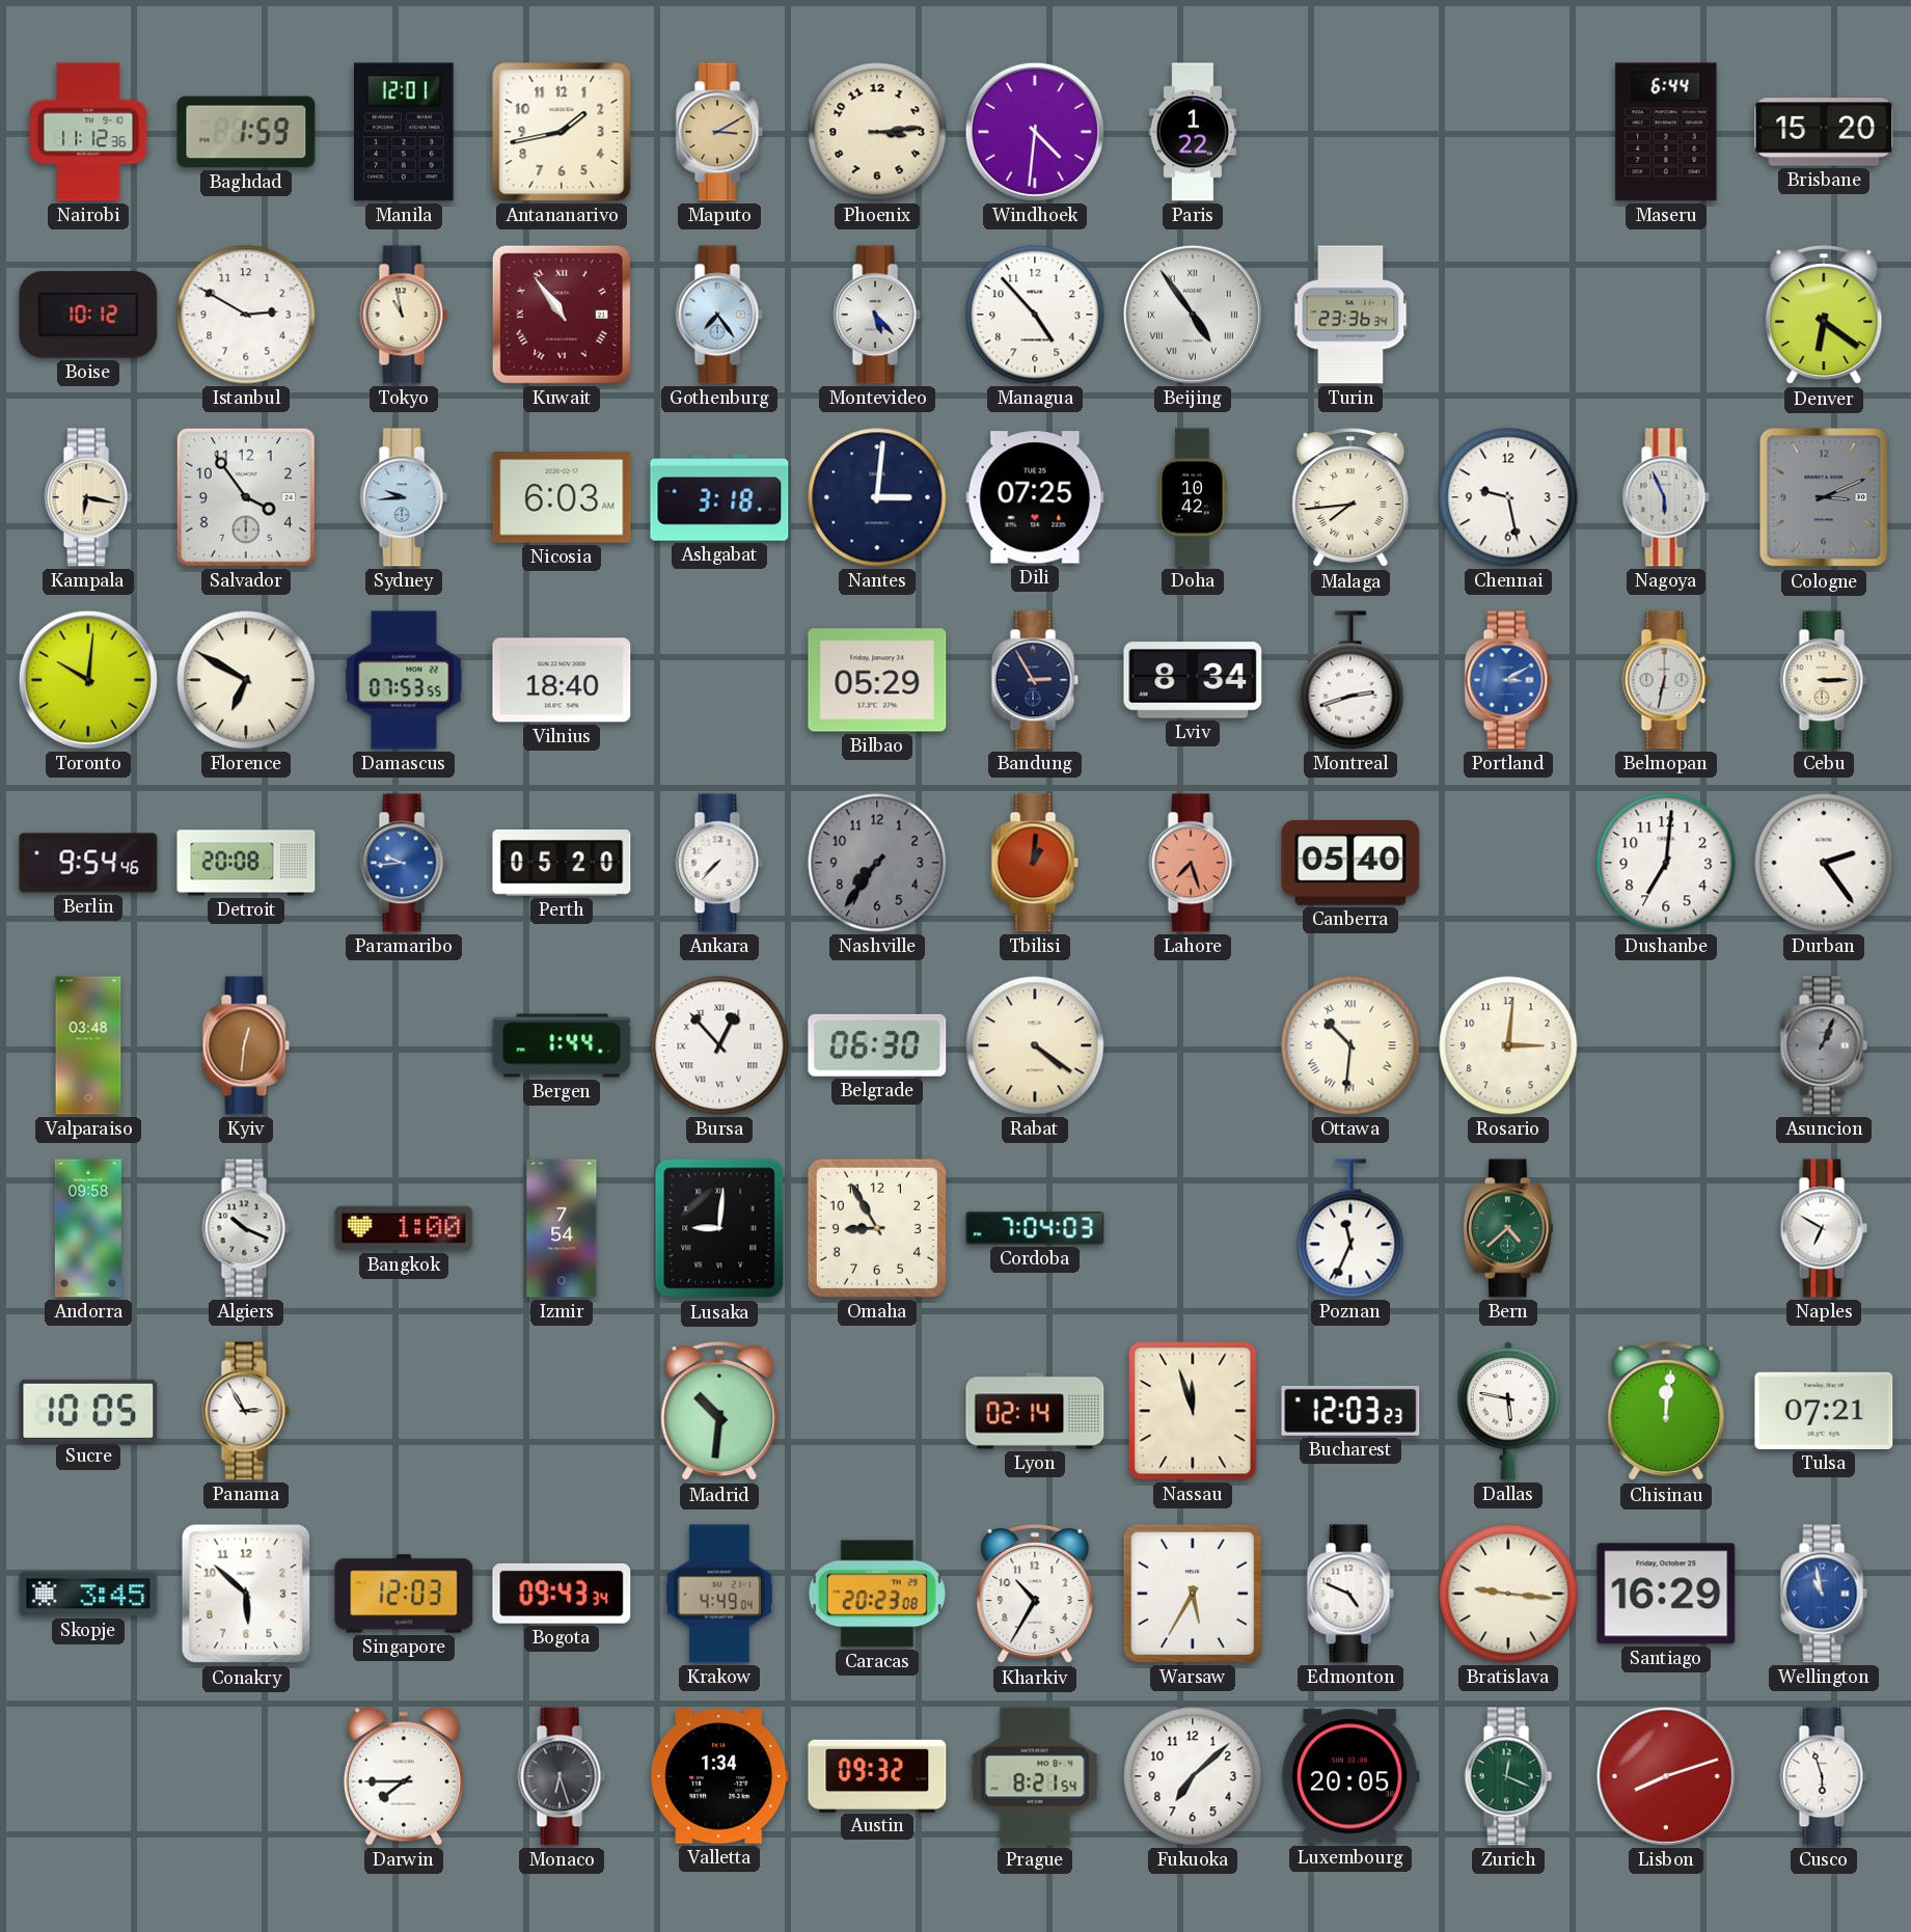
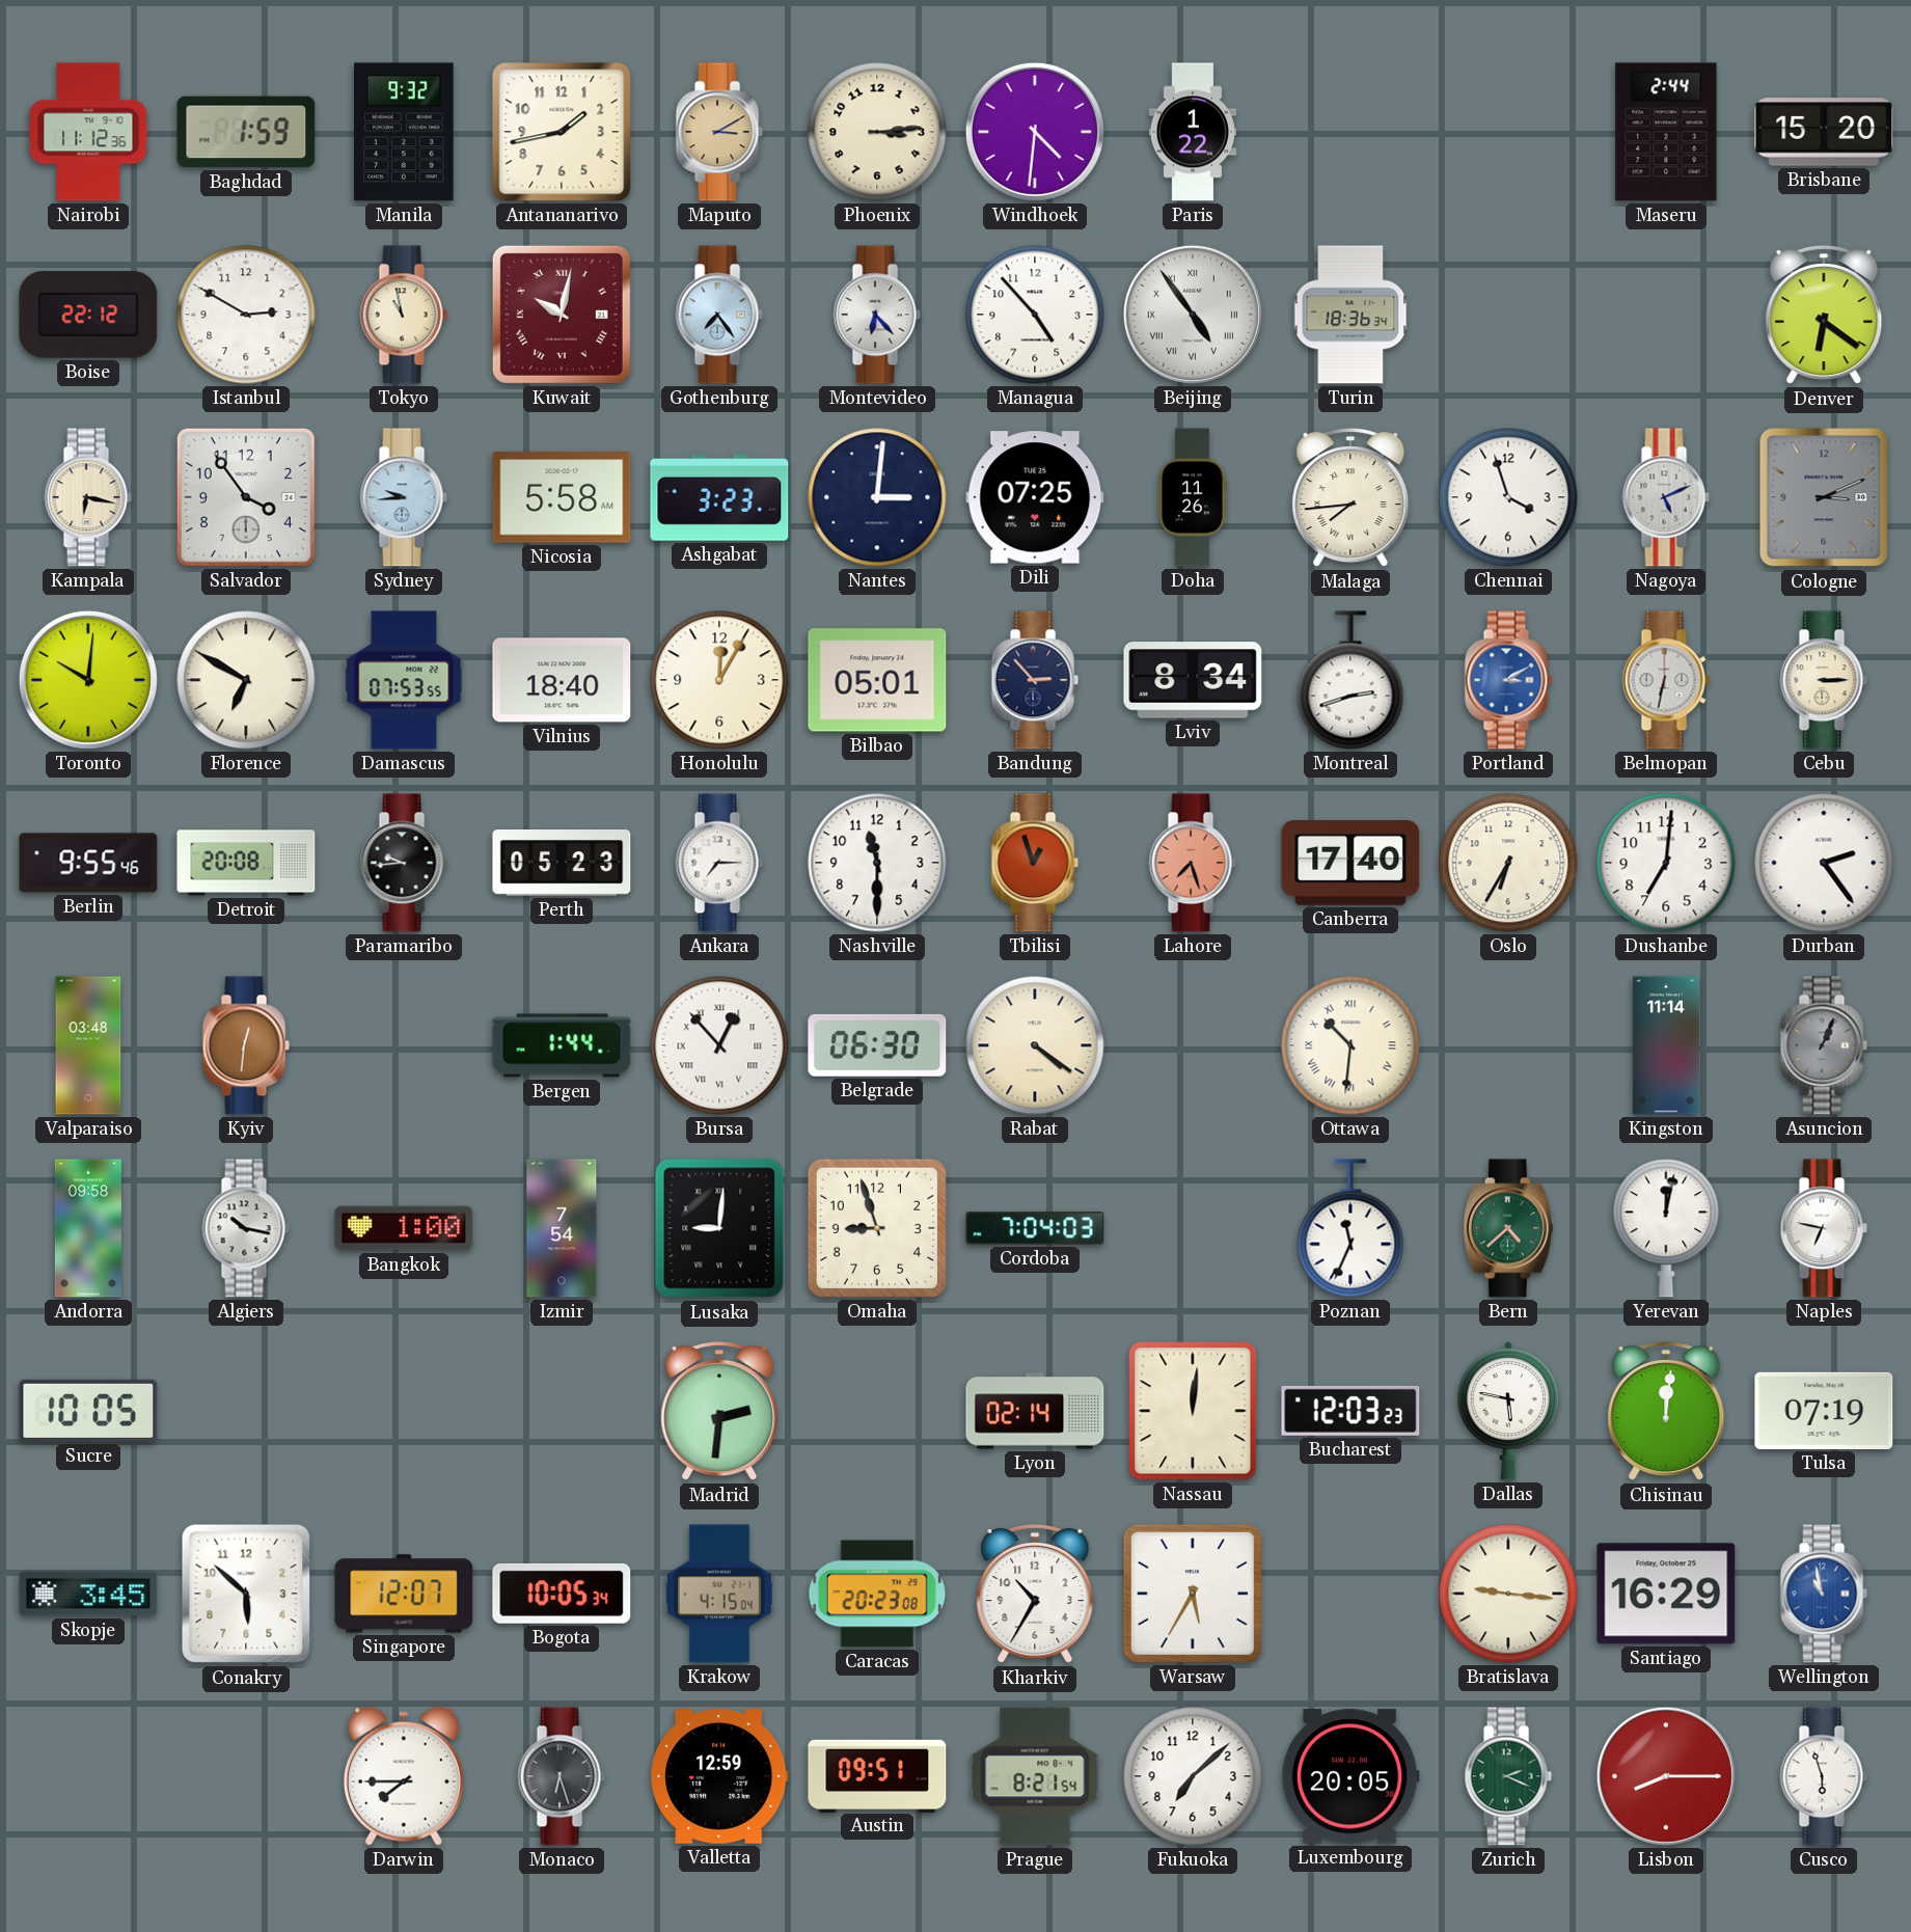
Manila: 12:01 -> 9:32
Maseru: 6:44 -> 2:44
Boise: 10:12 -> 22:12
Kuwait: 10:54 -> 10:02
Montevideo: 5:23 -> 6:23
Turin: 23:36 -> 18:36
Nicosia: 6:03 -> 5:58
Ashgabat: 3:18 -> 3:23
Doha: 10:42 -> 11:26
Chennai: 9:28 -> 3:57
Nagoya: 5:56 -> 5:11
Honolulu: none -> 12:05
Bilbao: 05:29 -> 05:01
Bandung: 2:55 -> 2:53
Berlin: 9:54 -> 9:55
Paramaribo dial: blue -> black
Perth: 05:20 -> 05:23
Ankara: 7:37 -> 7:15
Nashville: 7:36 -> 11:30
Nashville dial: grey -> white
Tbilisi: 1:01 -> 12:57
Canberra: 05:40 -> 17:40
Oslo: none -> 6:35
Rosario: 3:01 -> none
Kingston: none -> 11:14
Algiers: 10:19 -> 10:17
Omaha: 8:55 -> 8:57
Yerevan: none -> 12:02
Naples: 6:50 -> 6:47
Panama: 2:55 -> none
Madrid: 10:31 -> 2:31
Nassau: 11:57 -> 12:01
Tulsa: 07:21 -> 07:19
Singapore: 12:03 -> 12:07
Bogota: 09:43 -> 10:05
Krakow: 4:49 -> 4:15
Edmonton: 4:49 -> none
Valletta: 1:34 -> 12:59
Austin: 09:32 -> 09:51
Zurich: 12:19 -> 2:19
Lisbon: 8:12 -> 8:15
